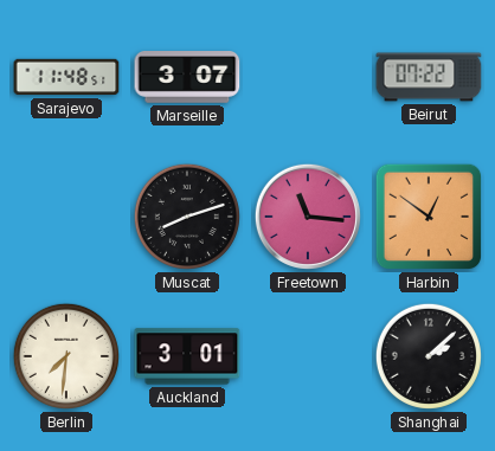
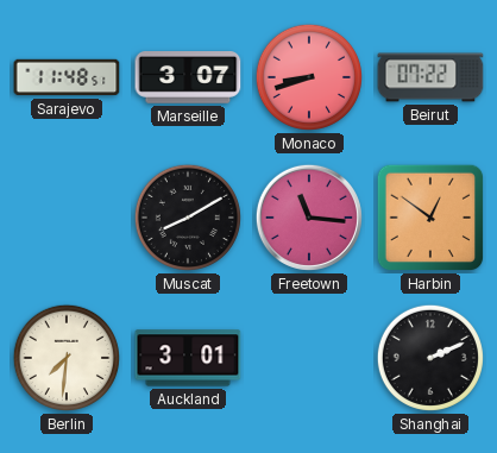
Monaco: none -> 8:42
Muscat: 8:12 -> 8:10
Shanghai: 2:08 -> 2:11
